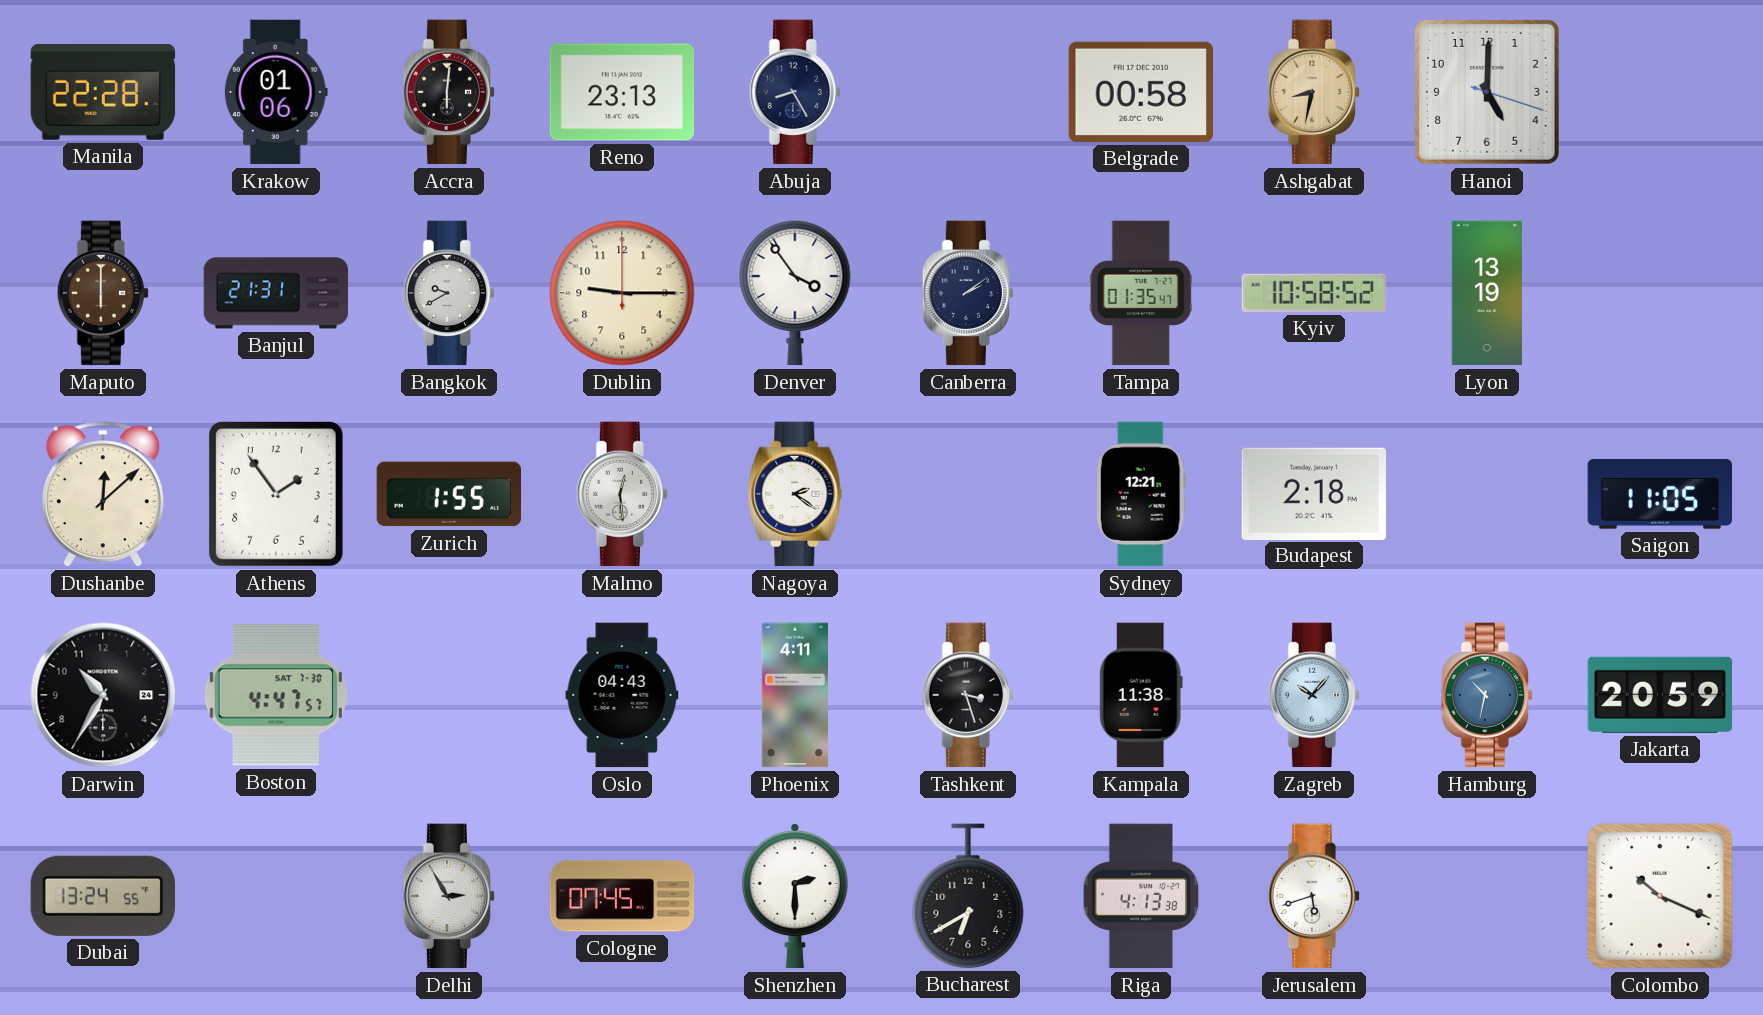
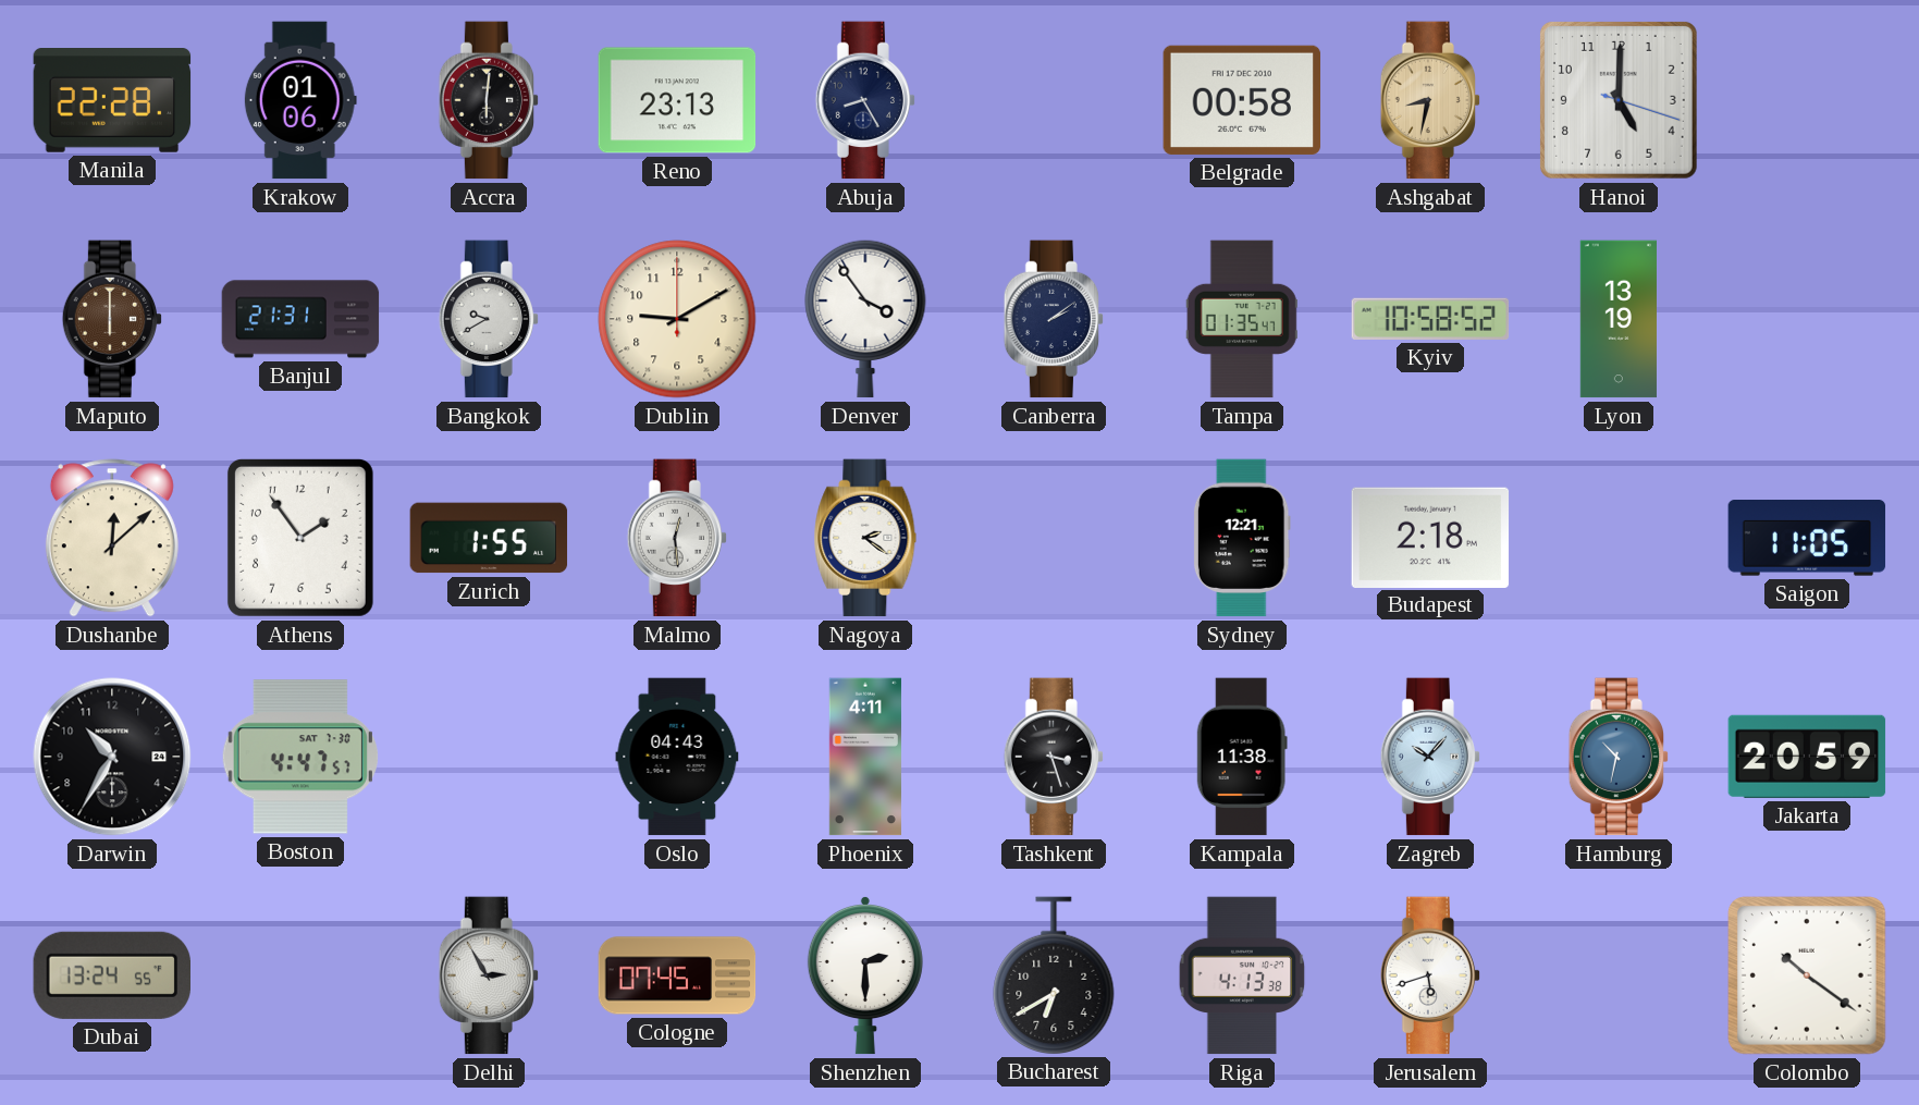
Dublin: 9:15 -> 9:10
Colombo: 10:19 -> 10:21
